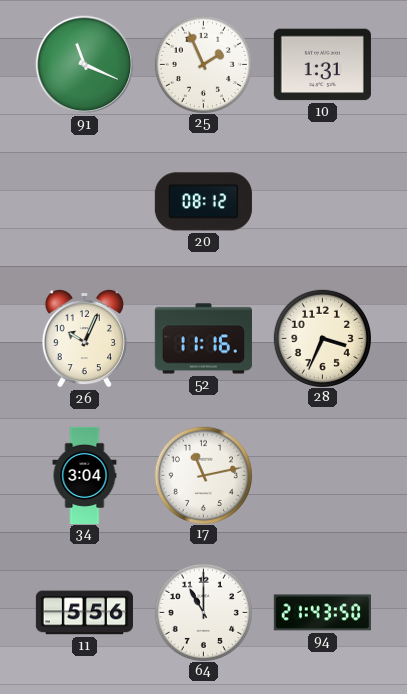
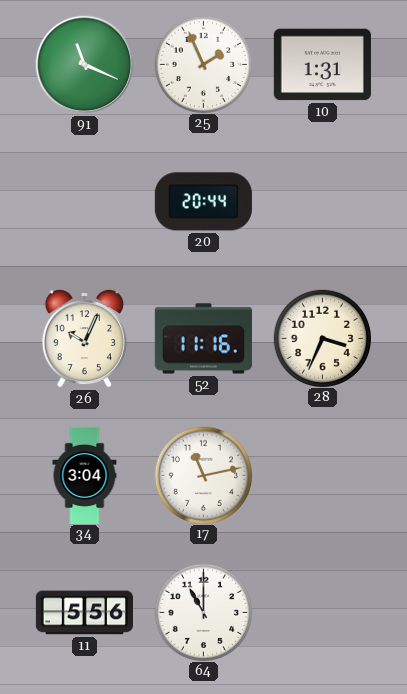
20: 08:12 -> 20:44
94: 21:43 -> none
